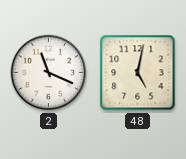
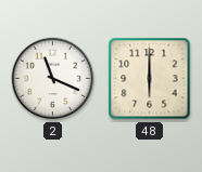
48: 5:02 -> 6:00
